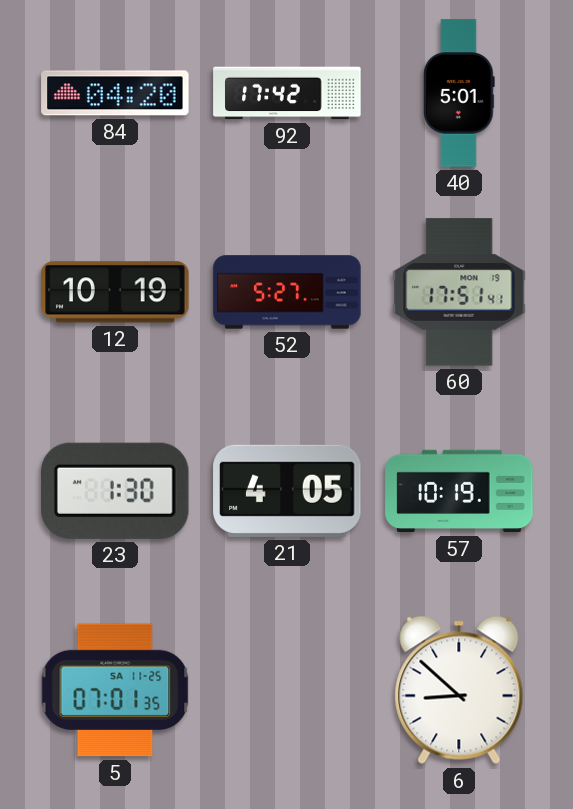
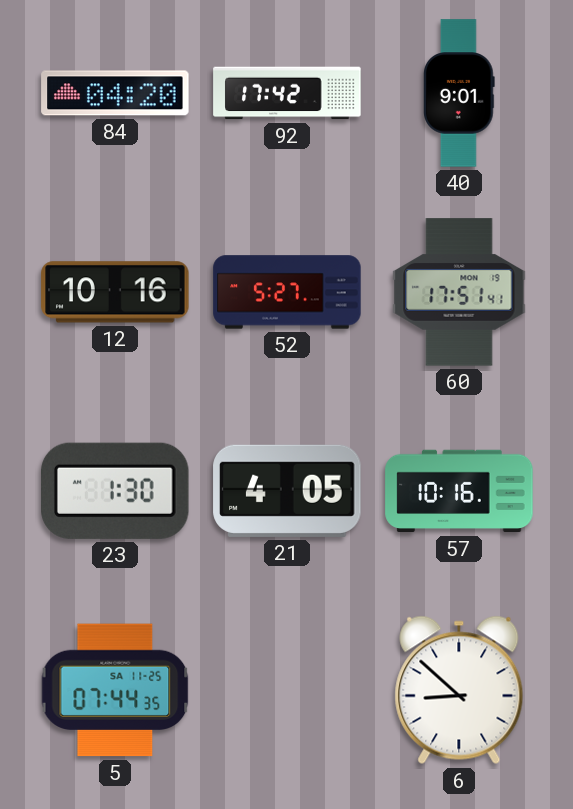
40: 5:01 -> 9:01
12: 10:19 -> 10:16
57: 10:19 -> 10:16
5: 07:01 -> 07:44
